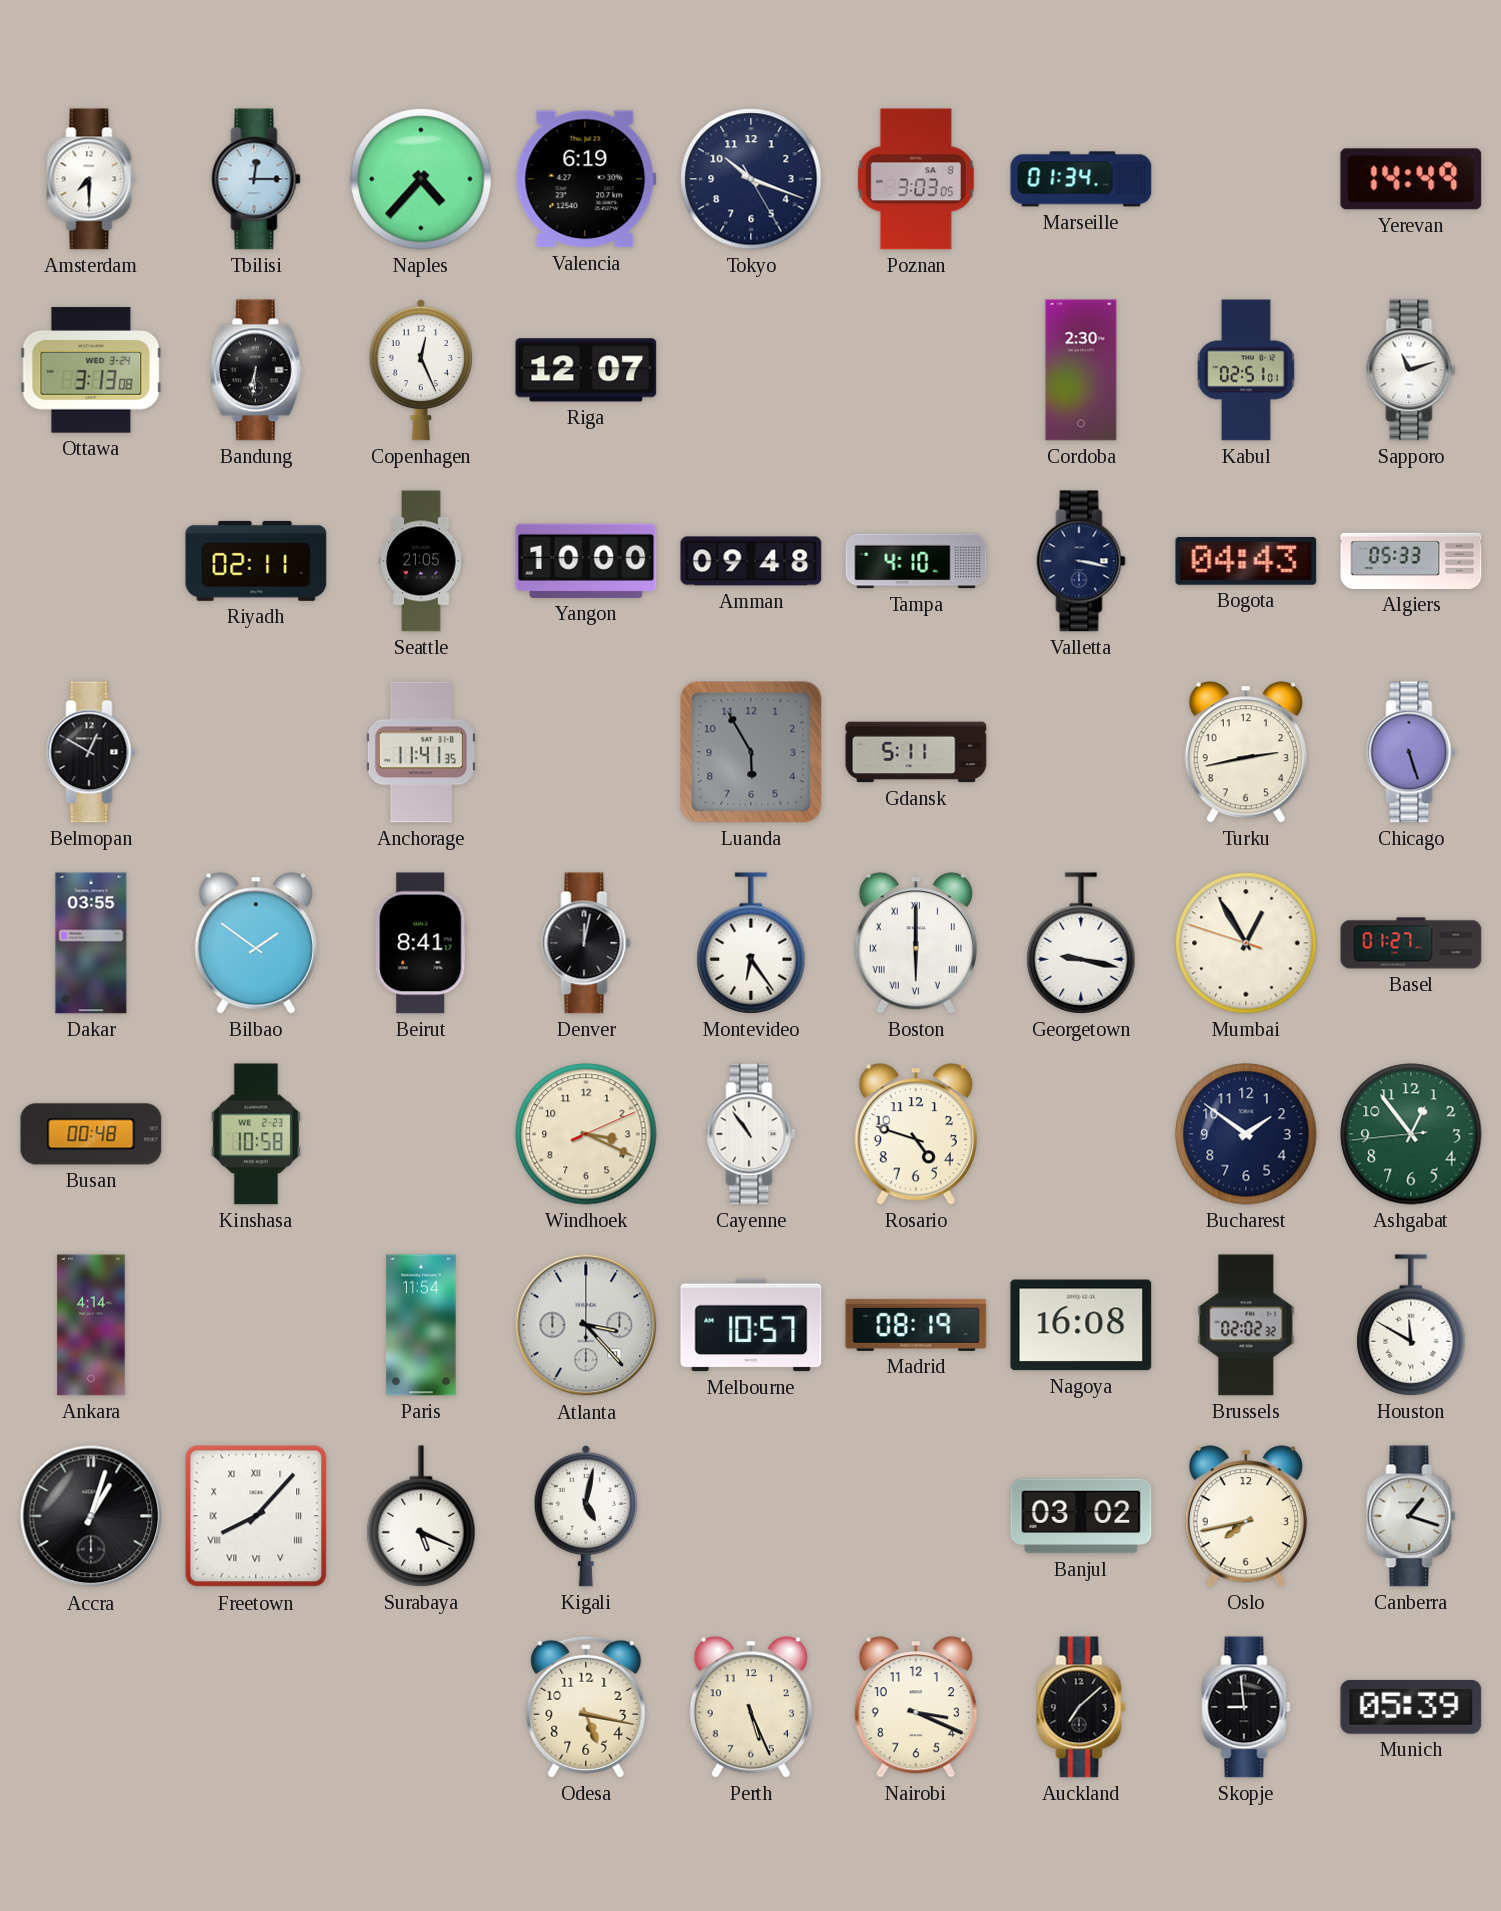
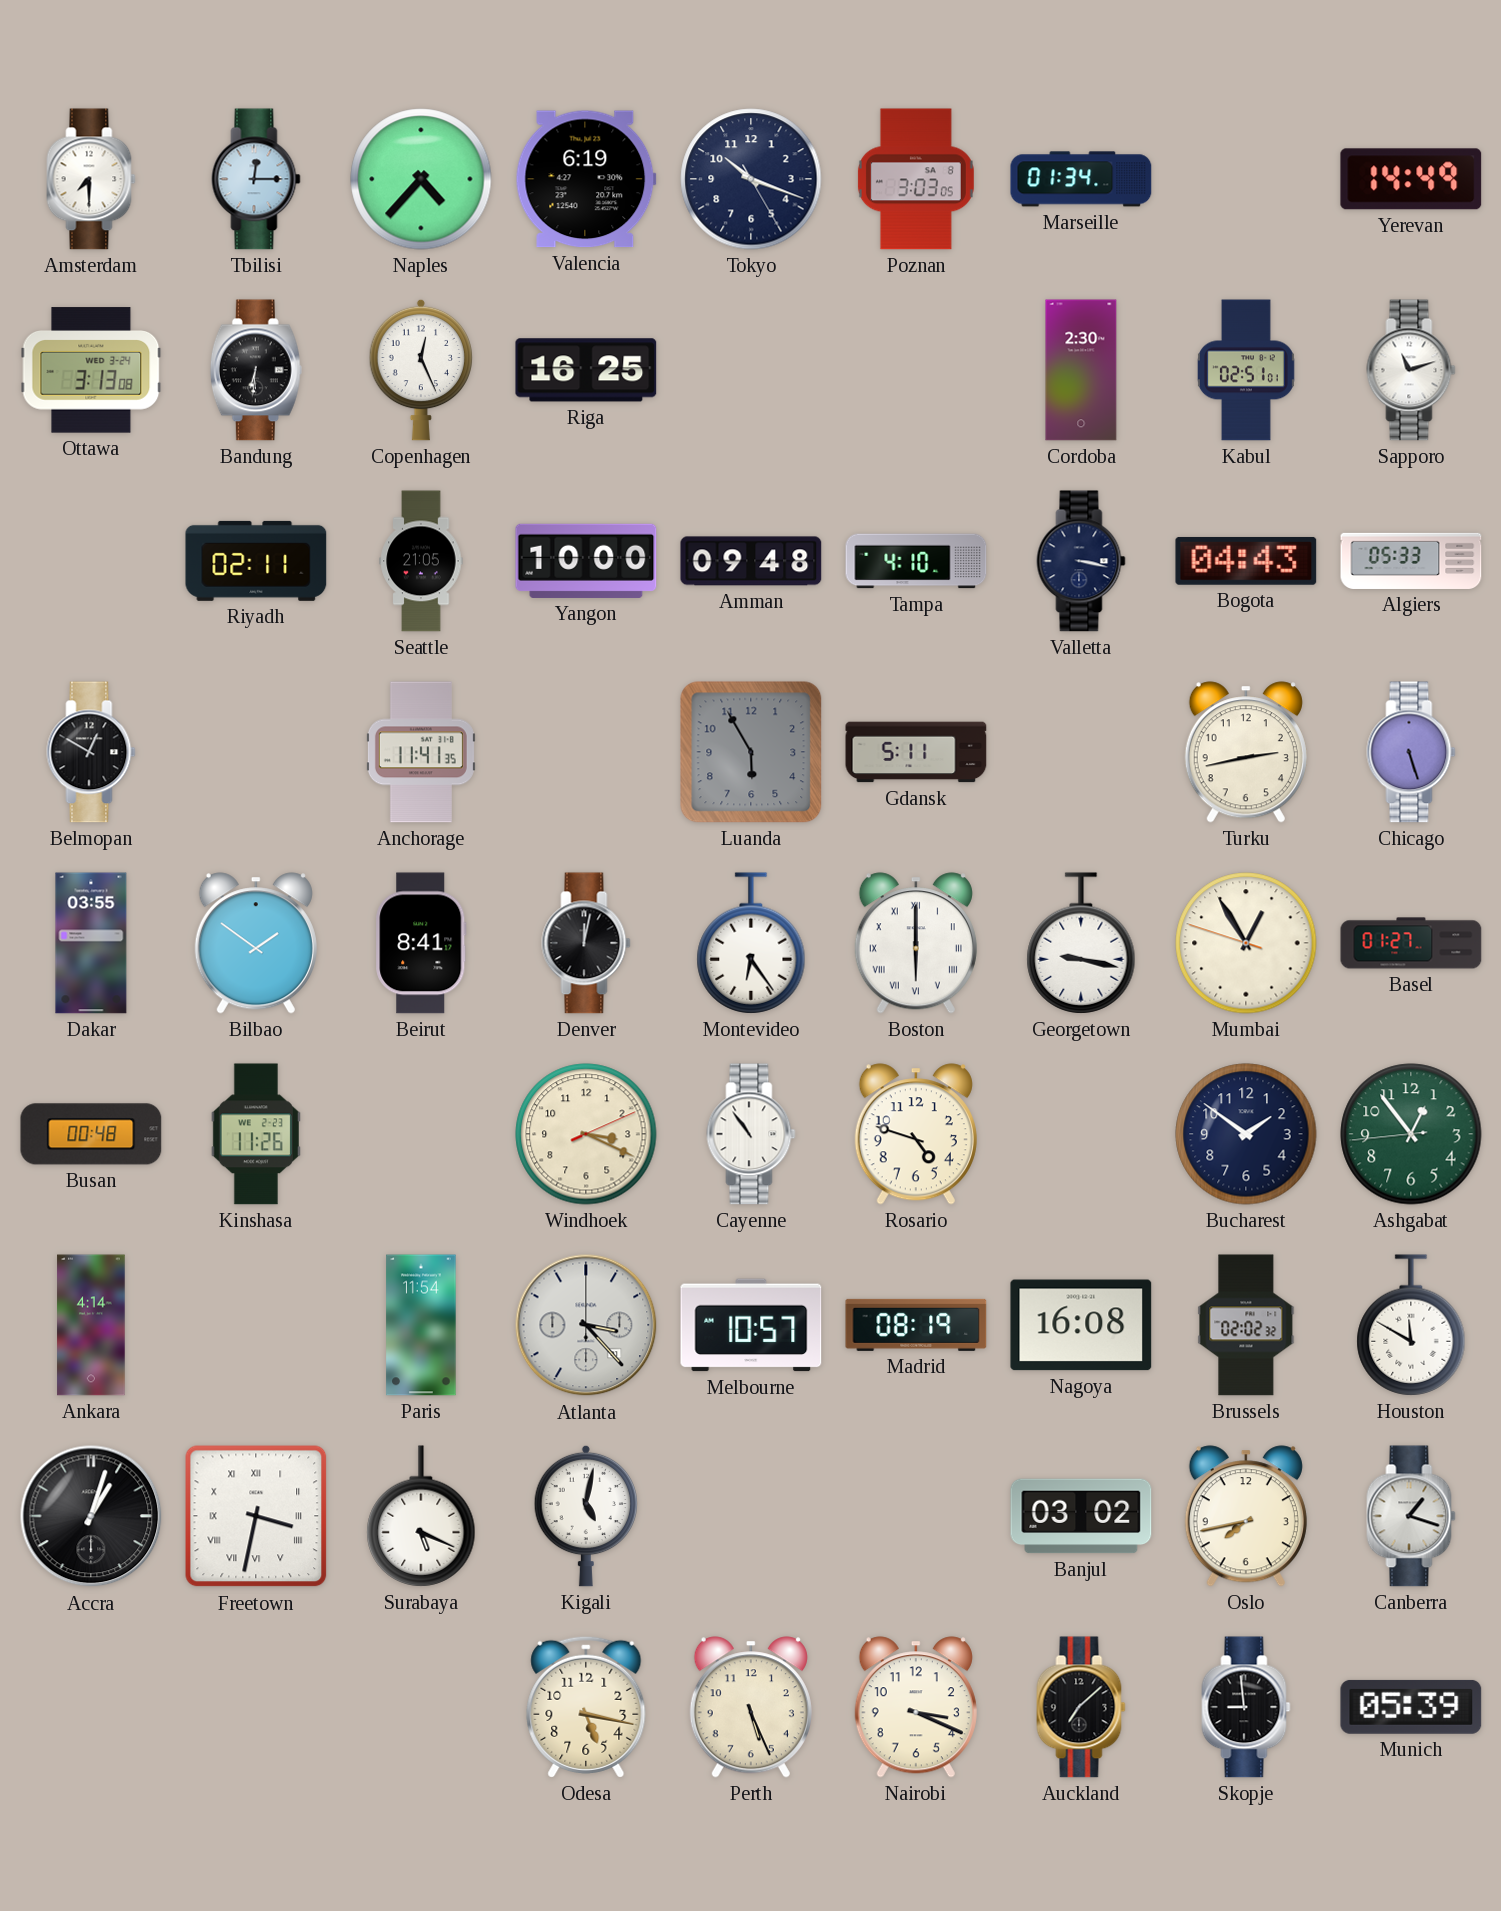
Riga: 12:07 -> 16:25
Kinshasa: 10:58 -> 11:26
Freetown: 8:07 -> 3:32
